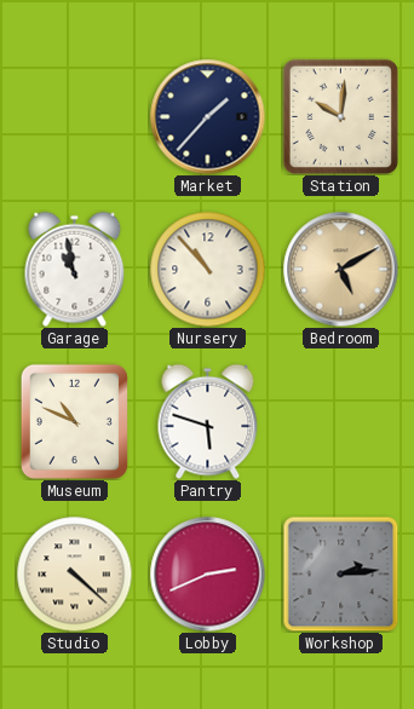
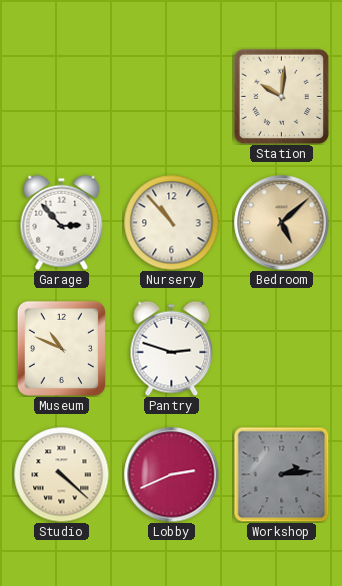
Market: 1:37 -> none
Garage: 10:58 -> 2:53
Bedroom: 5:10 -> 5:08
Pantry: 5:48 -> 2:48
